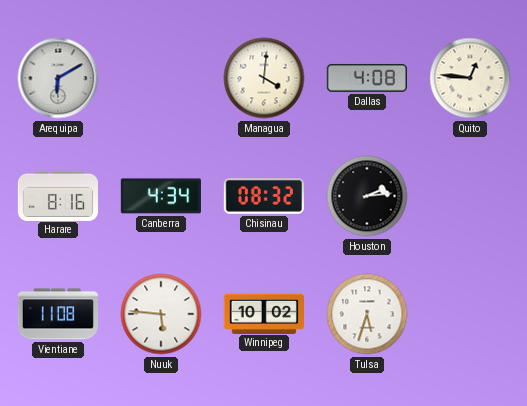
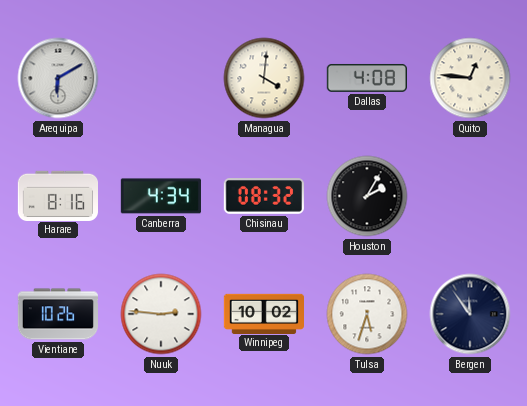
Houston: 2:14 -> 2:05
Vientiane: 11:08 -> 10:26
Nuuk: 5:46 -> 2:46
Bergen: none -> 11:54
